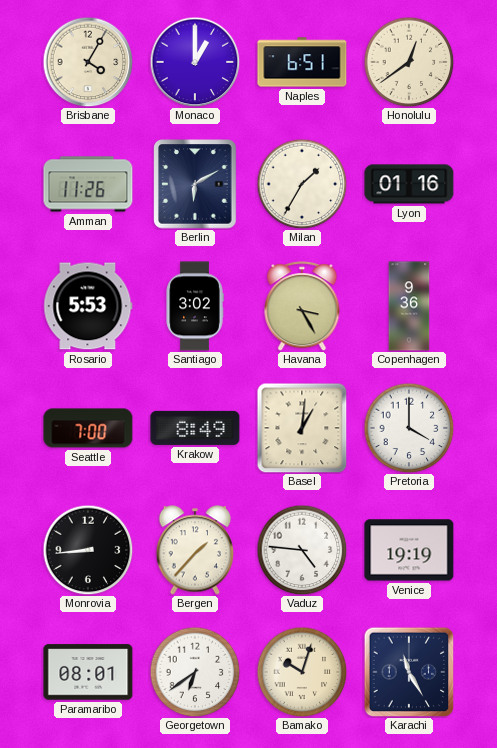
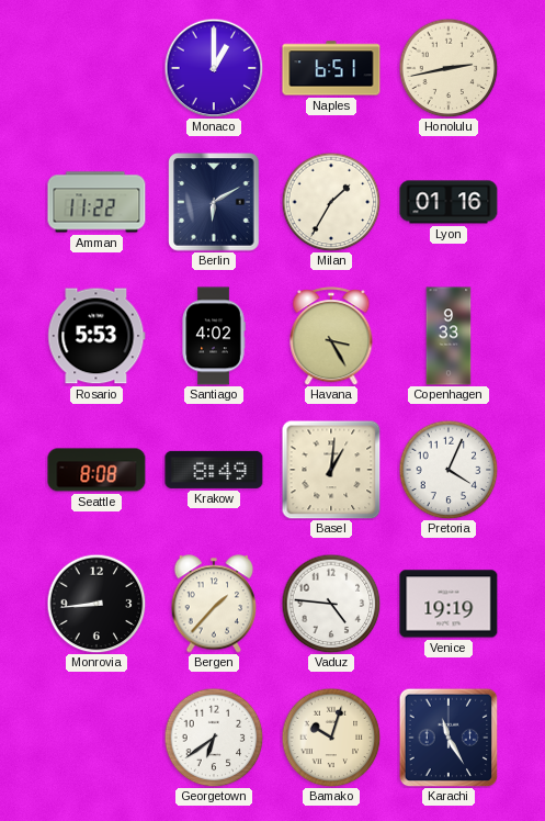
Brisbane: 4:05 -> none
Honolulu: 12:39 -> 2:43
Amman: 11:26 -> 11:22
Santiago: 3:02 -> 4:02
Copenhagen: 9:36 -> 9:33
Seattle: 7:00 -> 8:08
Pretoria: 4:00 -> 4:04
Paramaribo: 08:01 -> none
